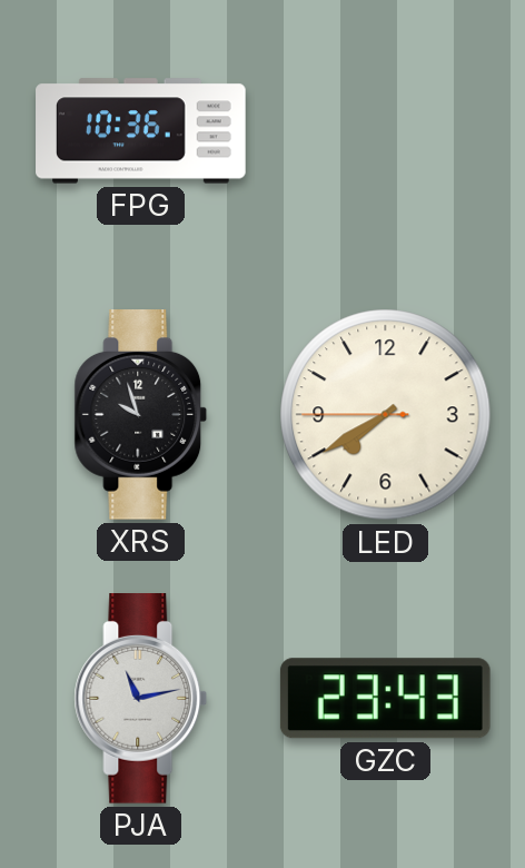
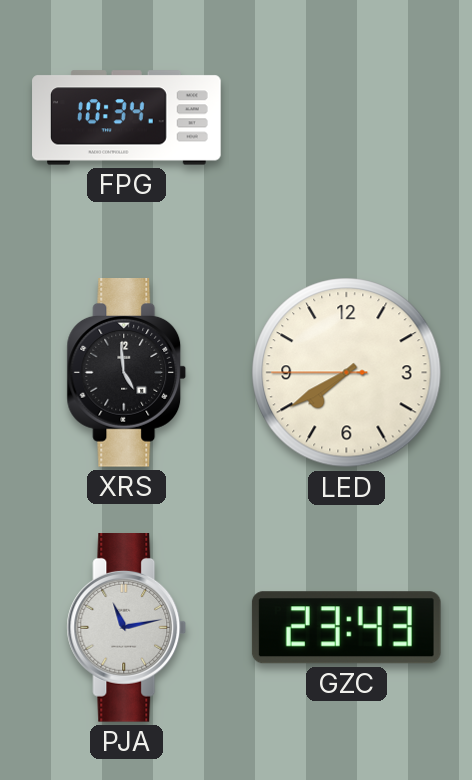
FPG: 10:36 -> 10:34
XRS: 9:57 -> 4:59
